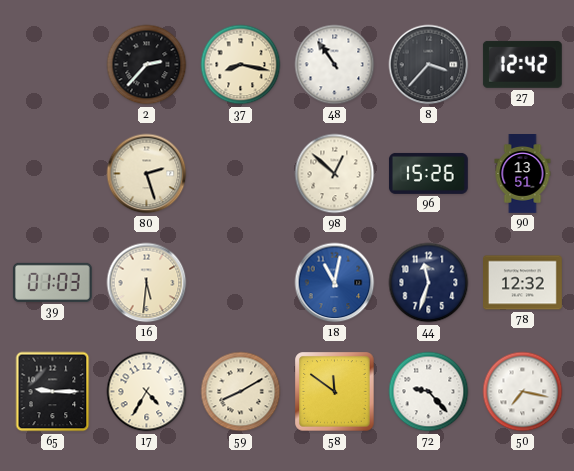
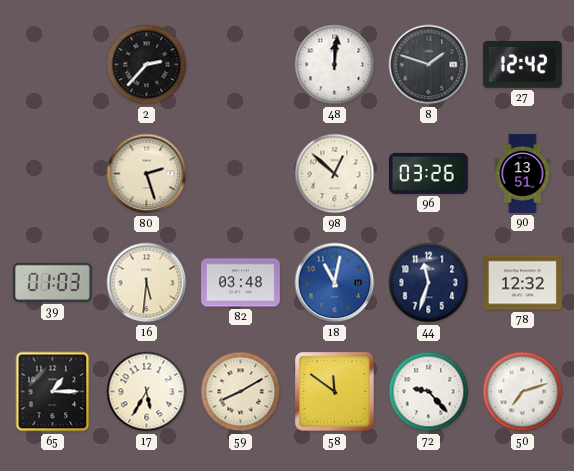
37: 8:17 -> none
48: 10:54 -> 12:01
8: 3:37 -> 1:48
96: 15:26 -> 03:26
82: none -> 03:48
65: 9:15 -> 1:15
17: 4:35 -> 5:35
50: 7:17 -> 7:12
